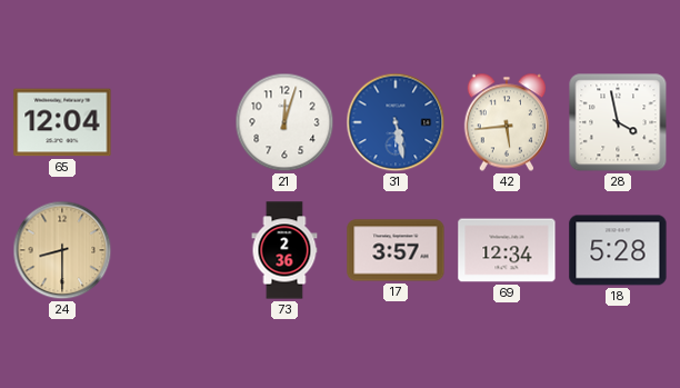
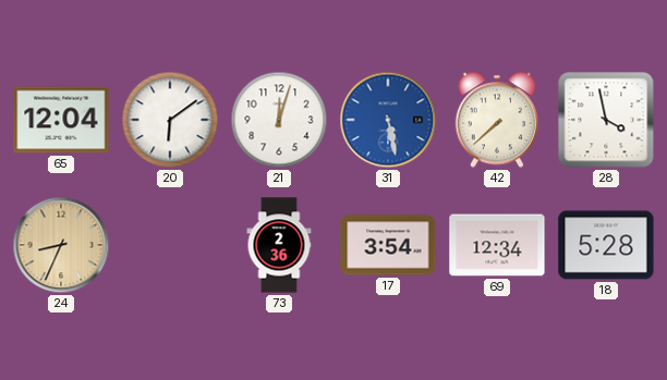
20: none -> 6:09
42: 5:44 -> 7:38
24: 8:30 -> 8:34
17: 3:57 -> 3:54
